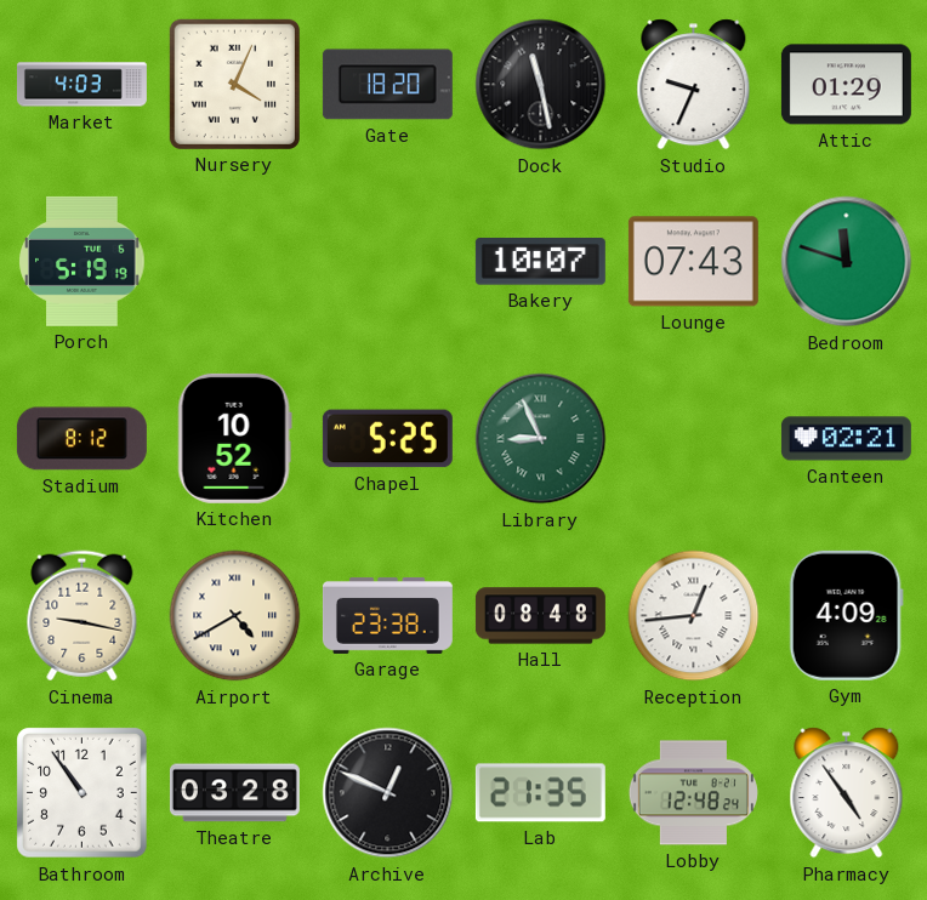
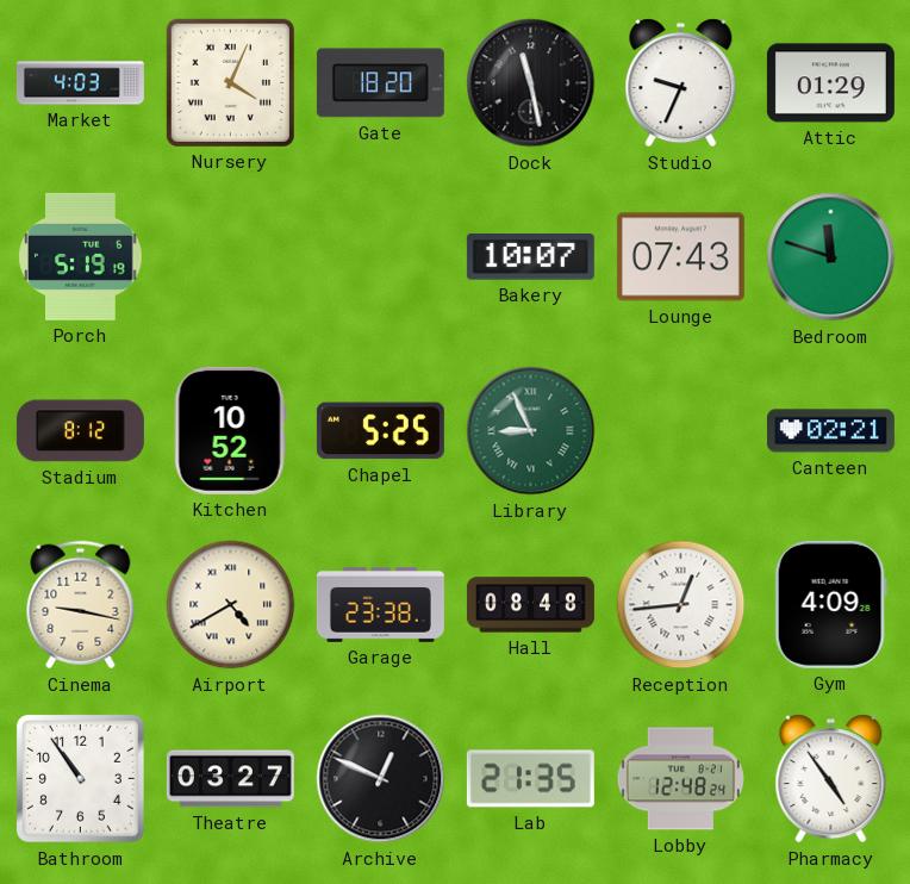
Theatre: 03:28 -> 03:27
